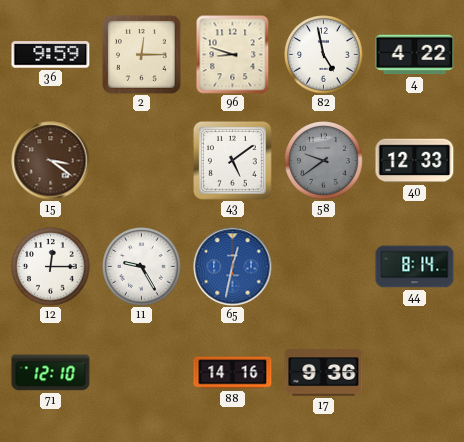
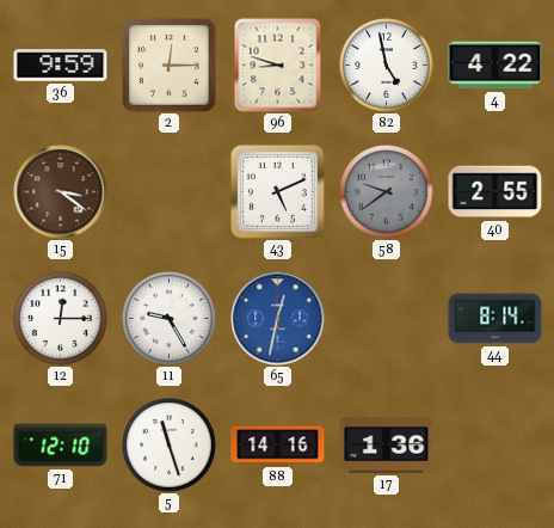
43: 5:09 -> 5:11
40: 12:33 -> 2:55
5: none -> 11:27
17: 9:36 -> 1:36
